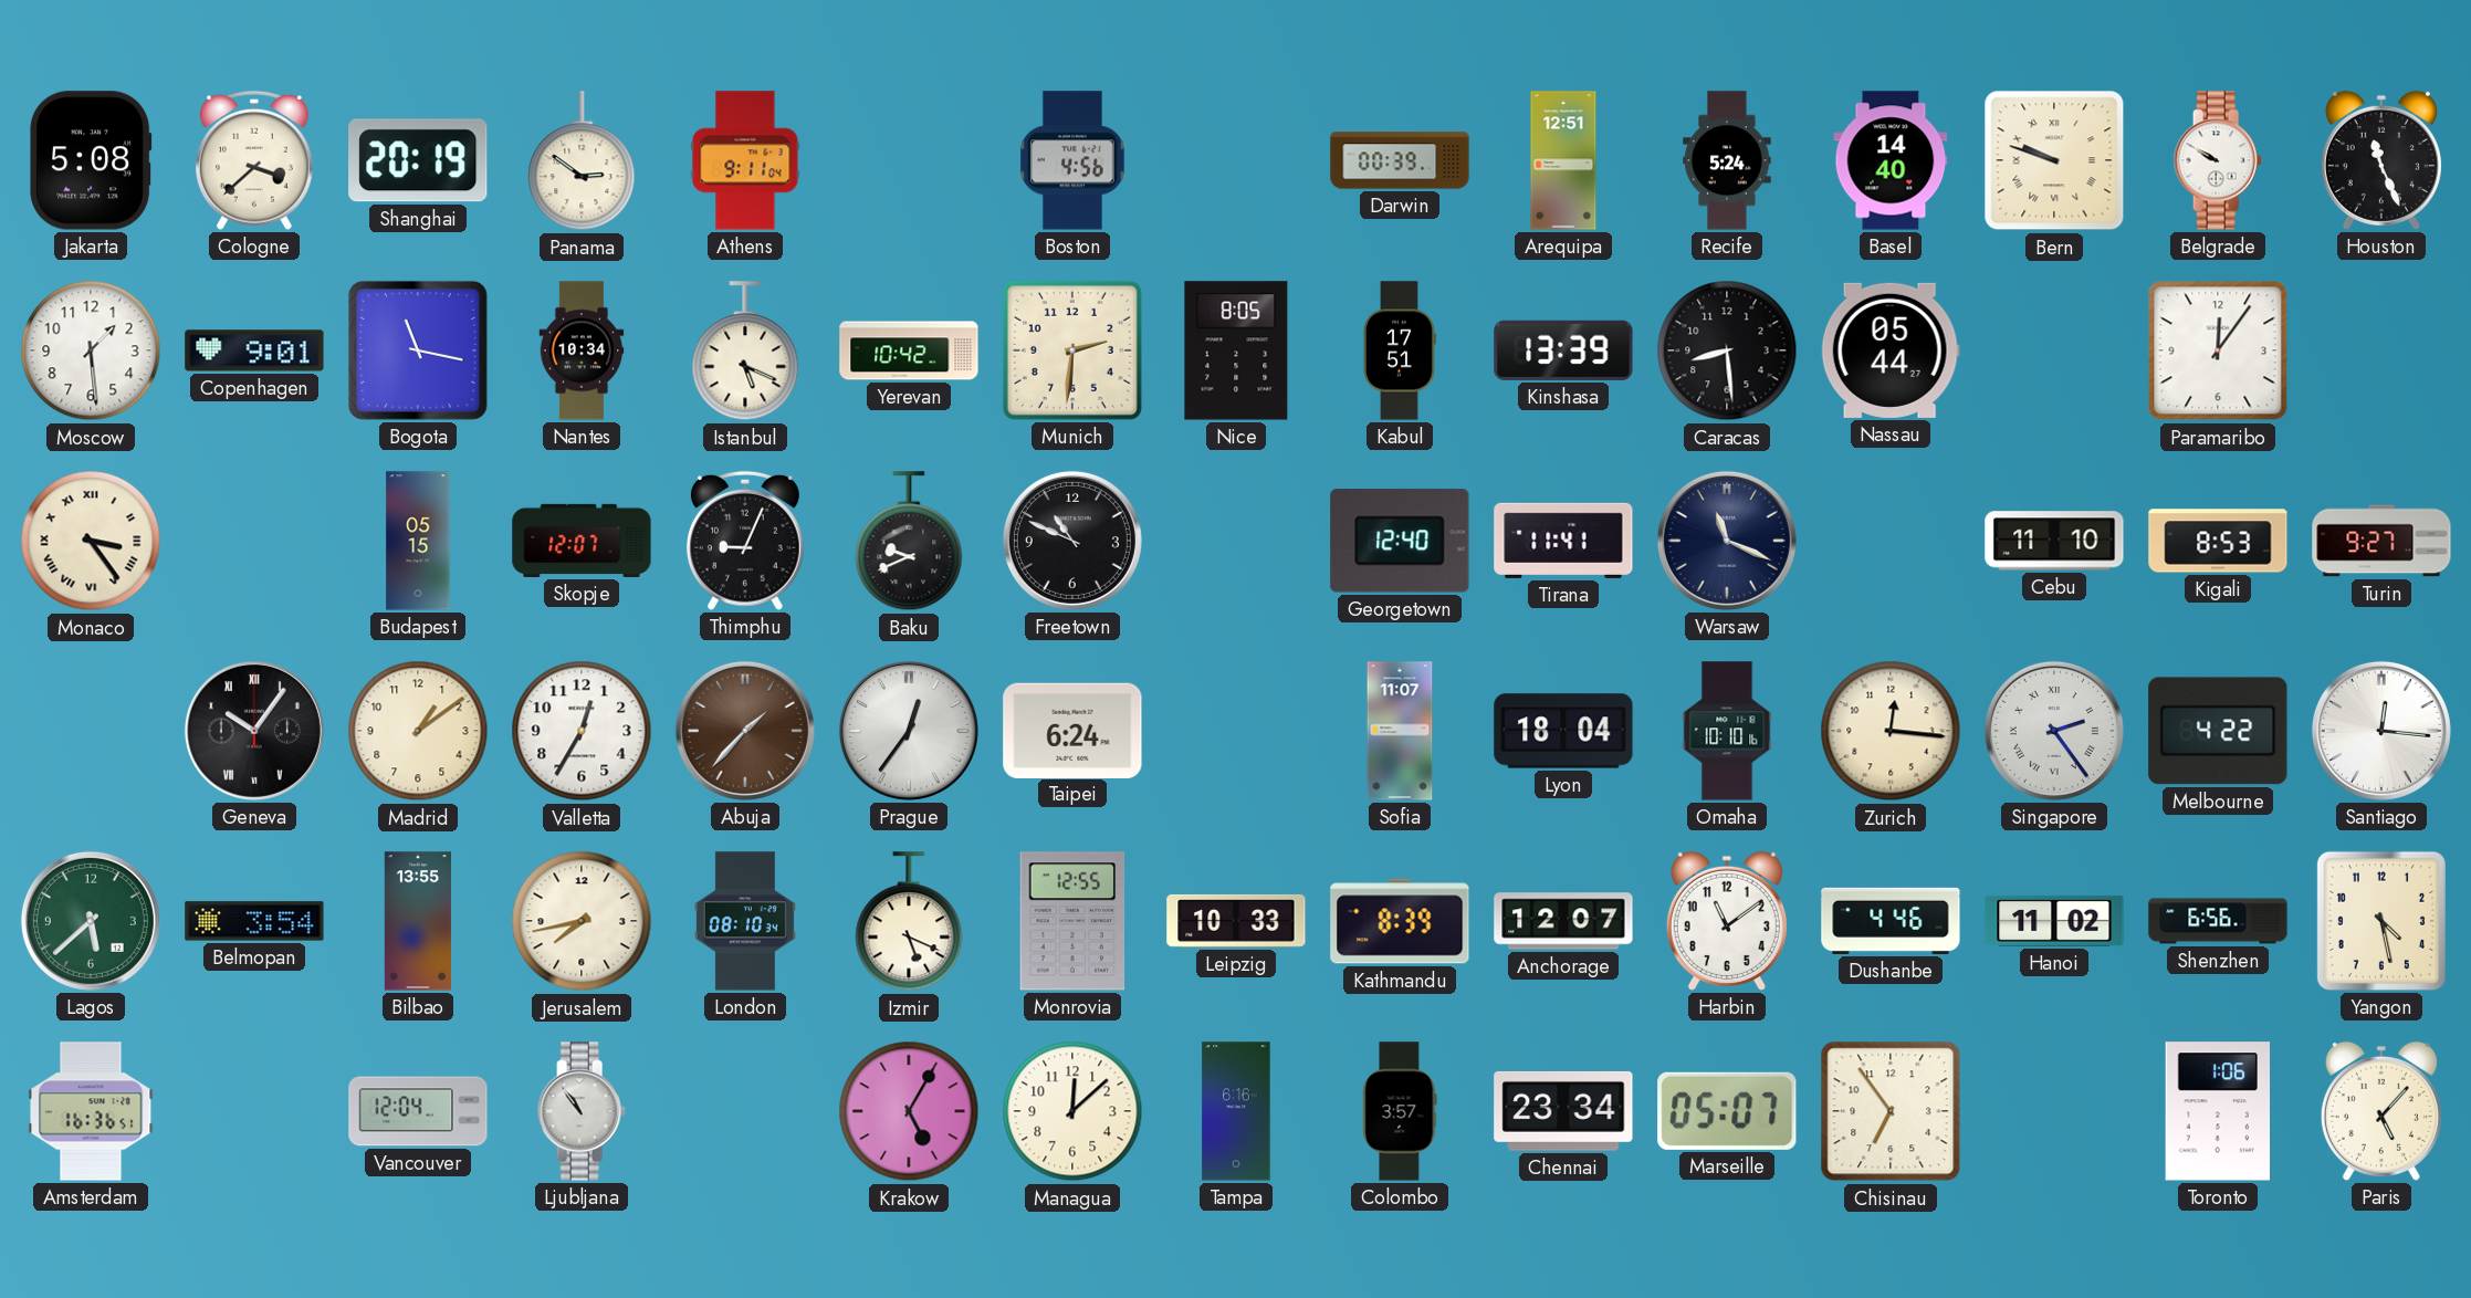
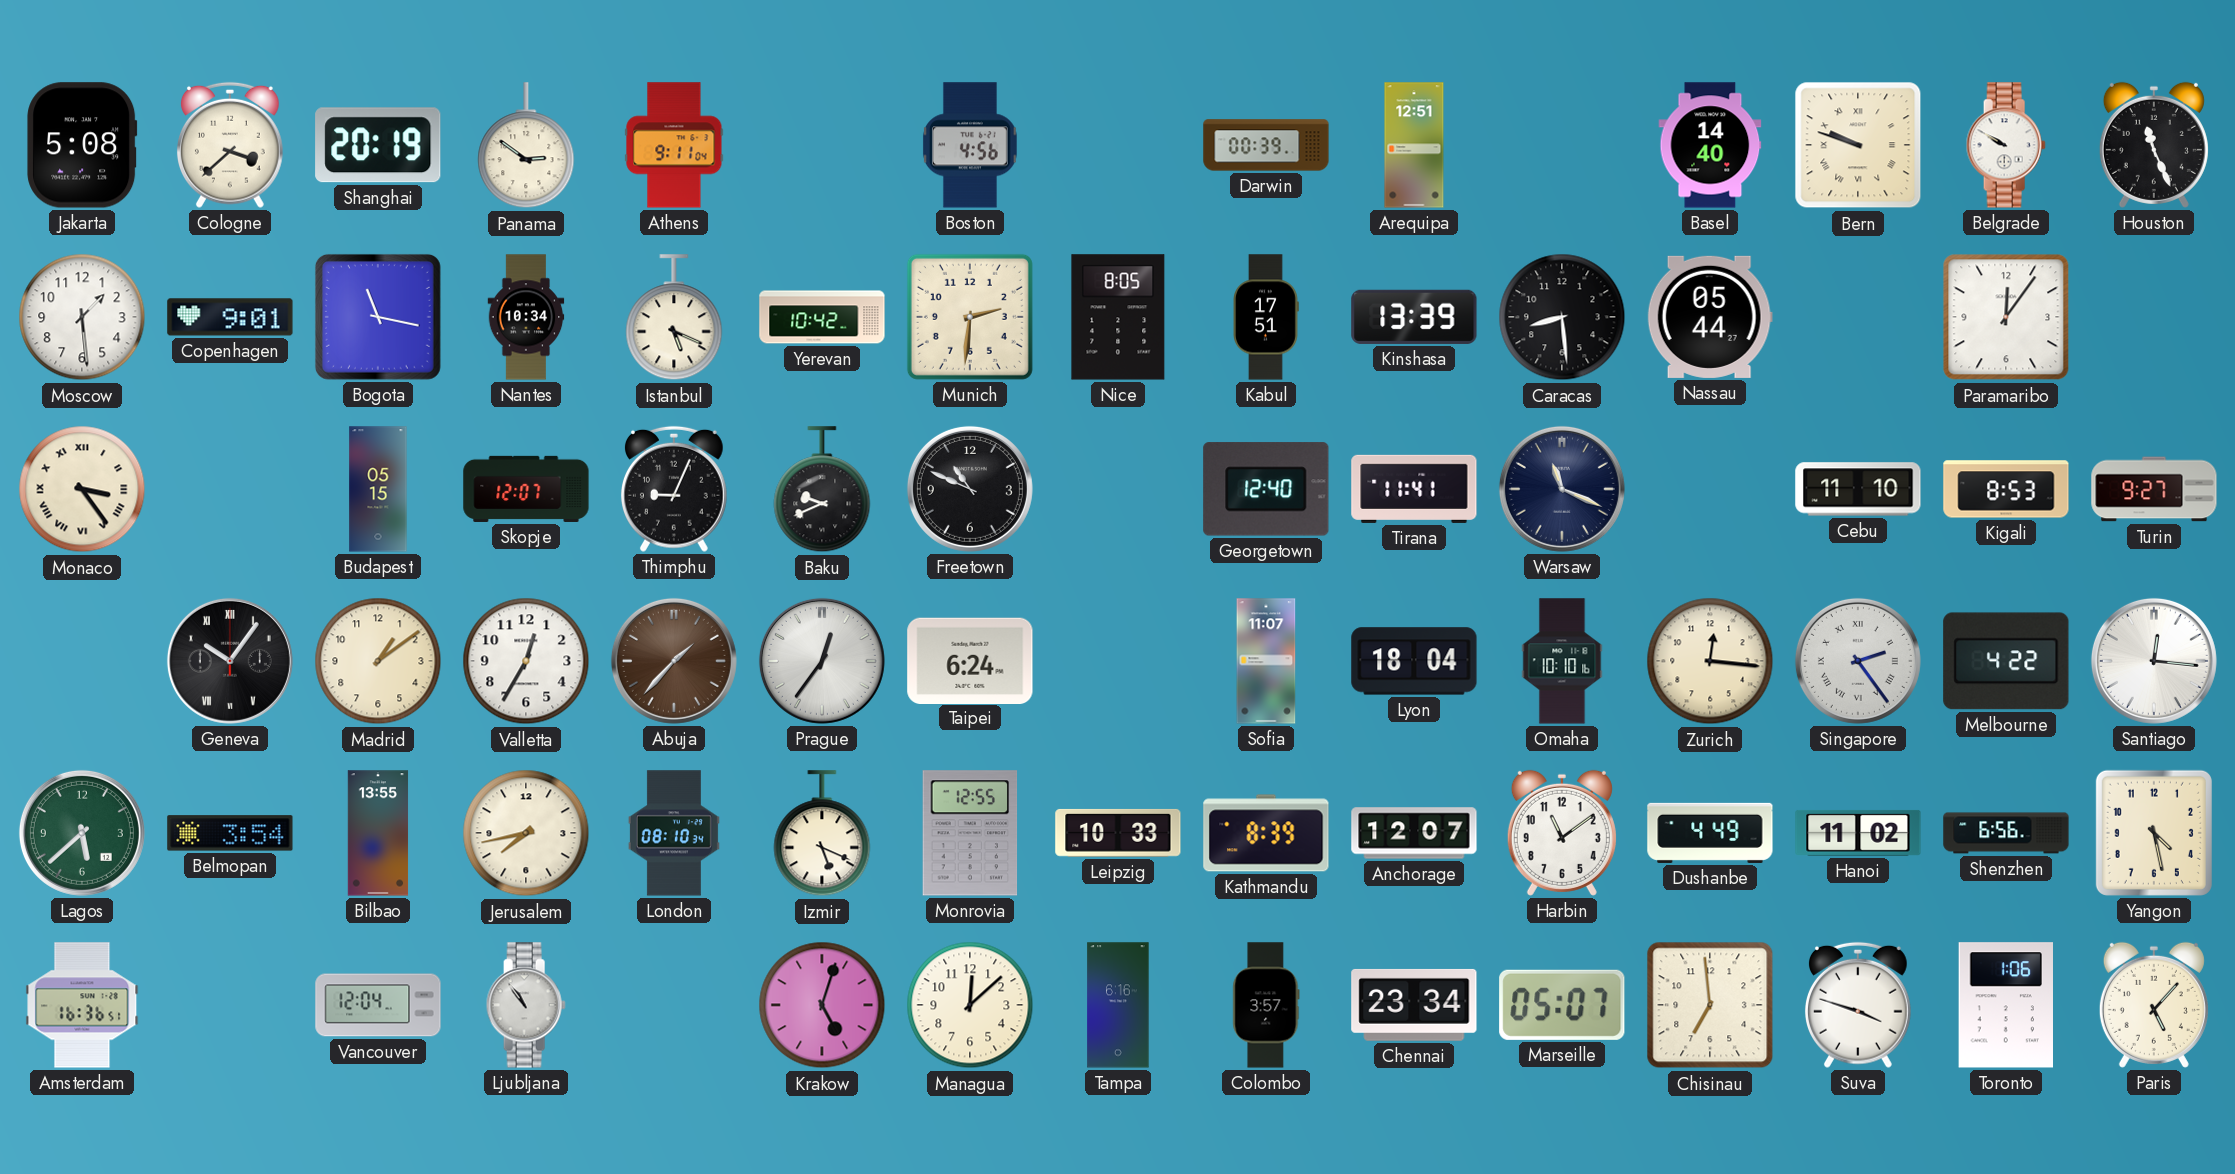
Recife: 5:24 -> none
Dushanbe: 4:46 -> 4:49
Krakow: 5:05 -> 5:03
Chisinau: 6:54 -> 6:59
Suva: none -> 3:48
